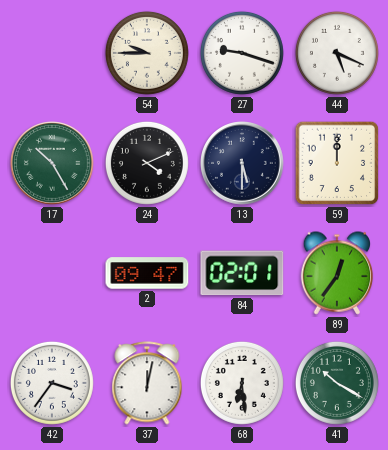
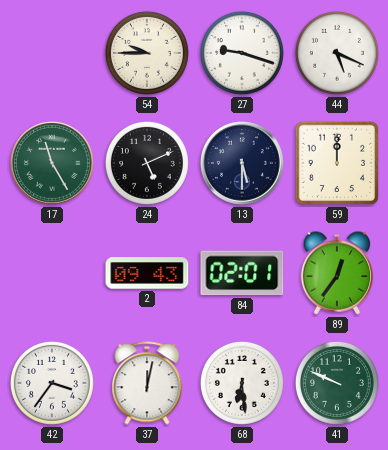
17: 10:25 -> 11:25
24: 4:11 -> 5:11
2: 09:47 -> 09:43
41: 10:20 -> 9:49
